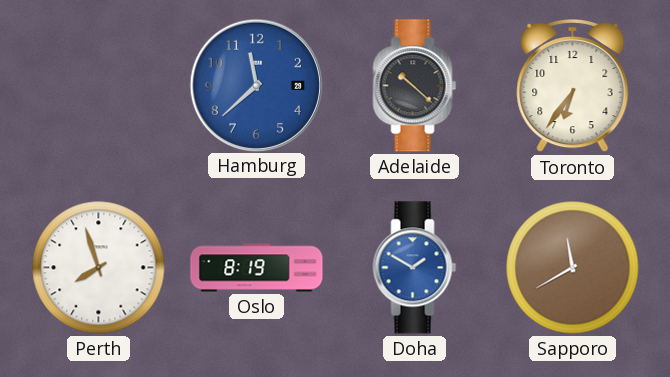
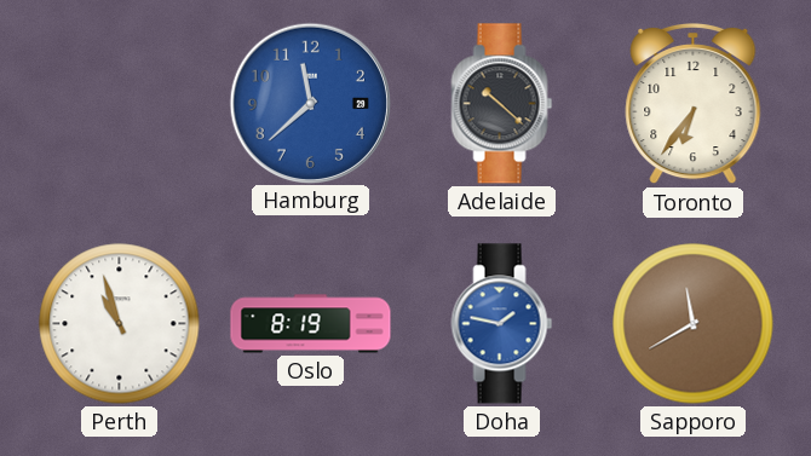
Perth: 7:57 -> 10:57
Doha: 1:50 -> 1:47
